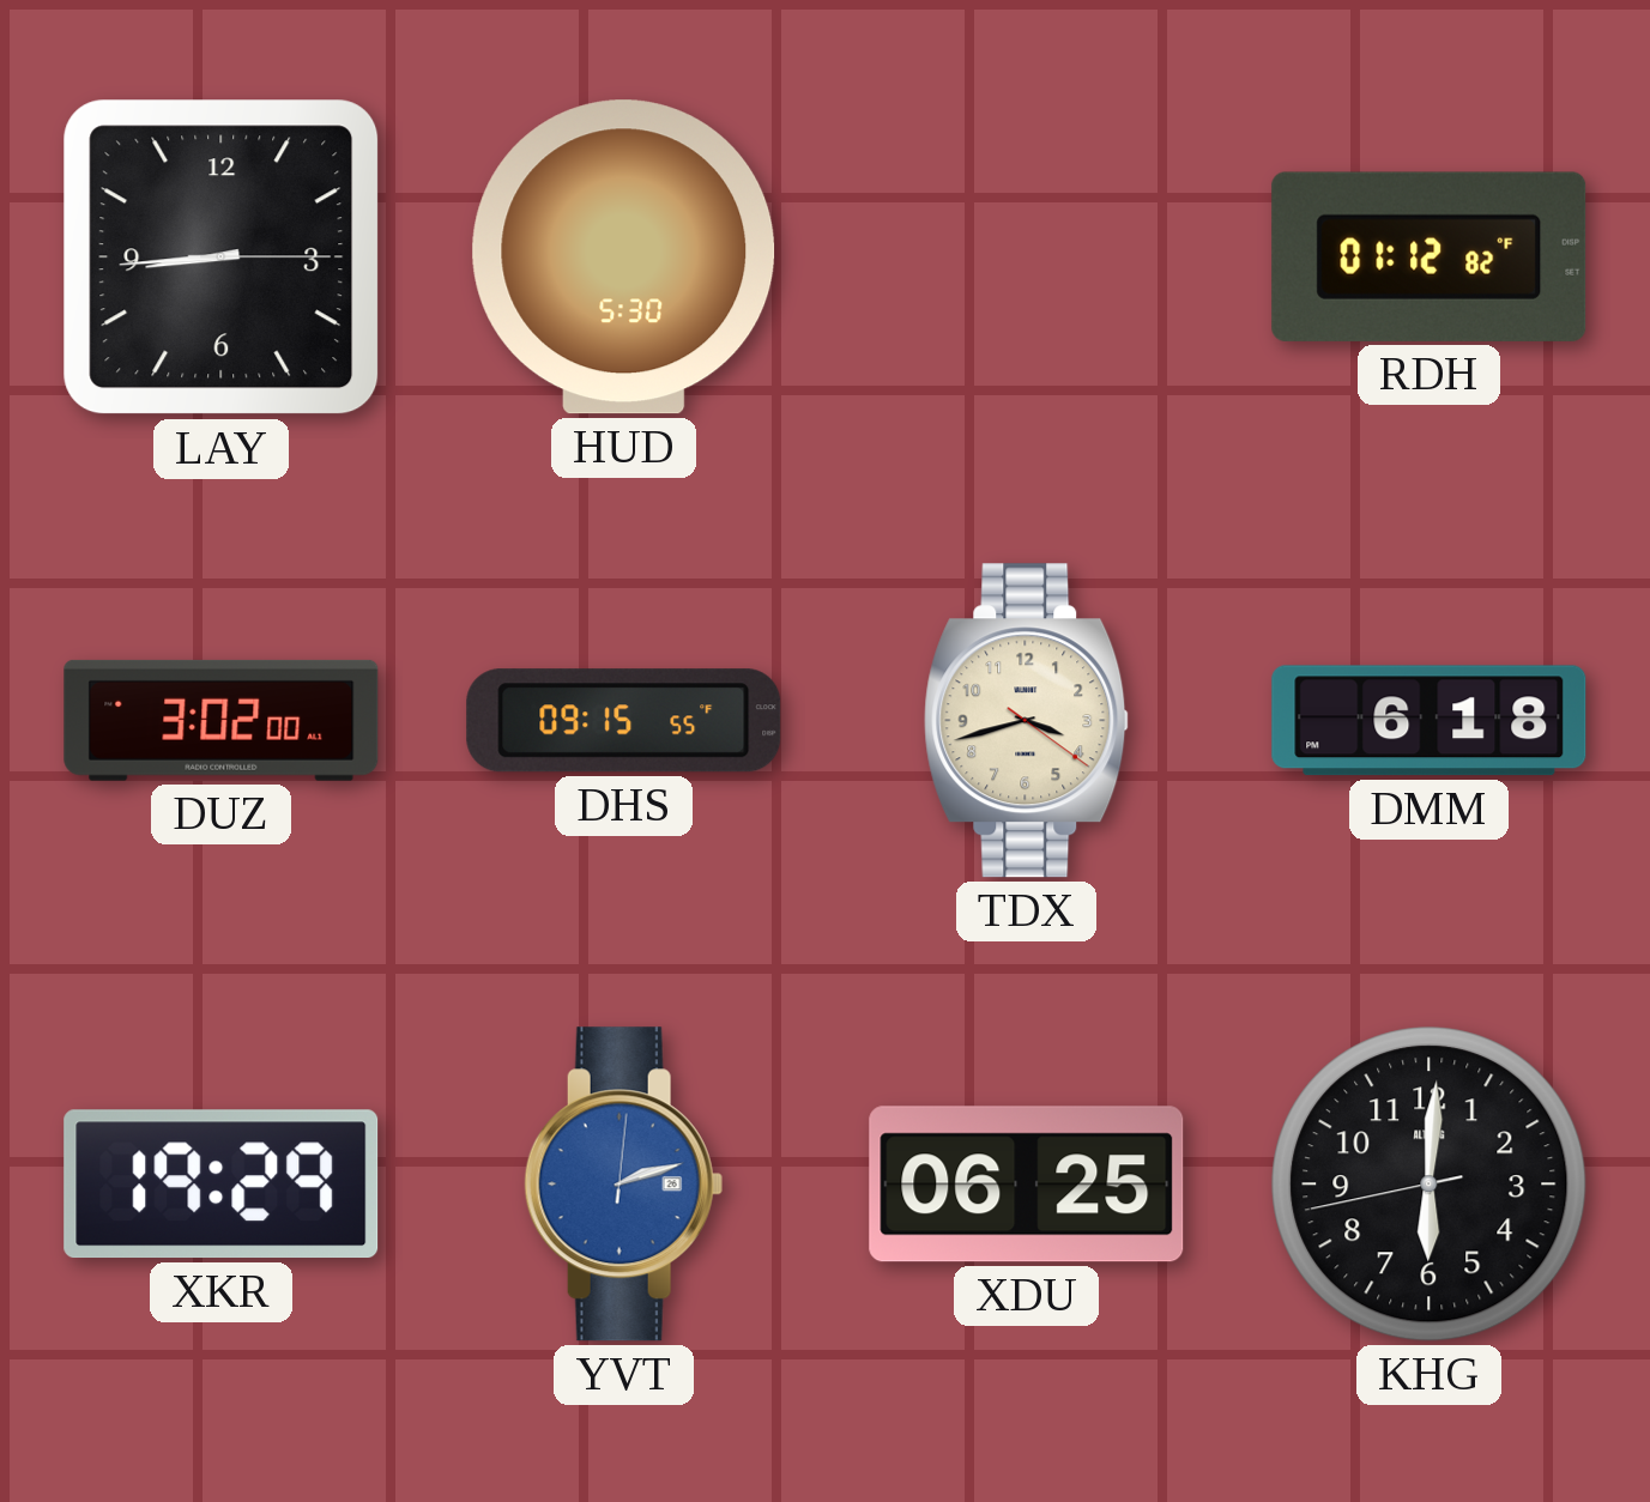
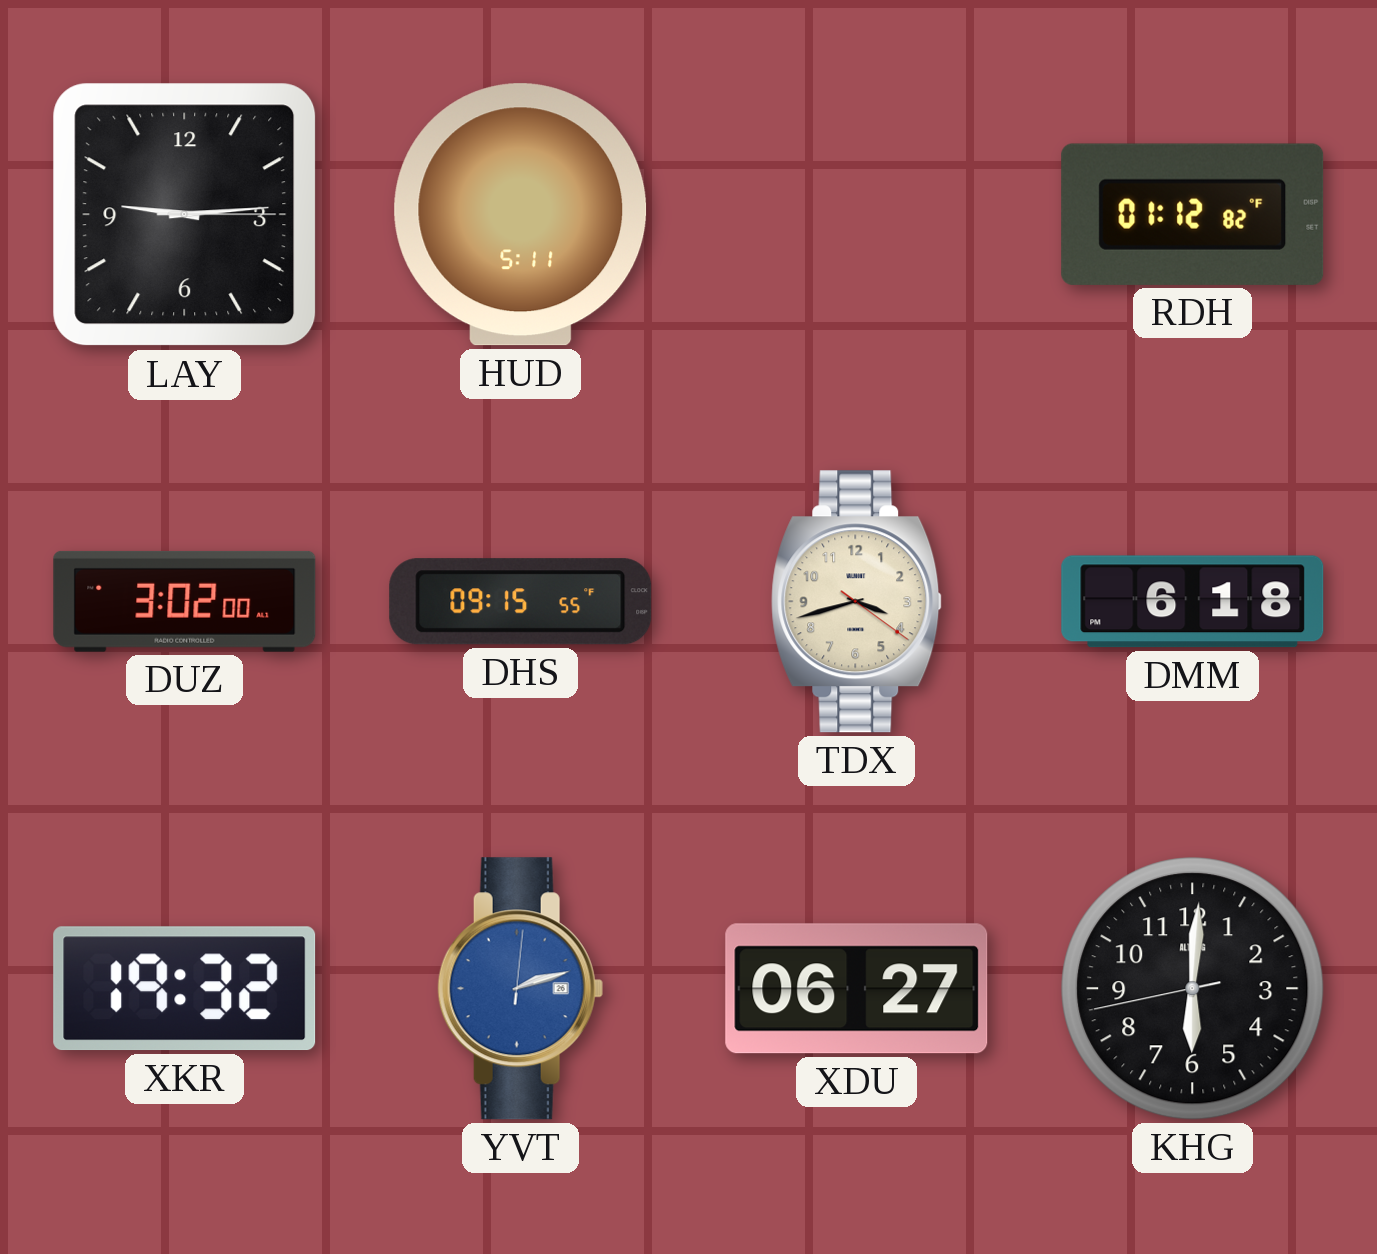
LAY: 8:44 -> 9:14
HUD: 5:30 -> 5:11
XKR: 19:29 -> 19:32
XDU: 06:25 -> 06:27
